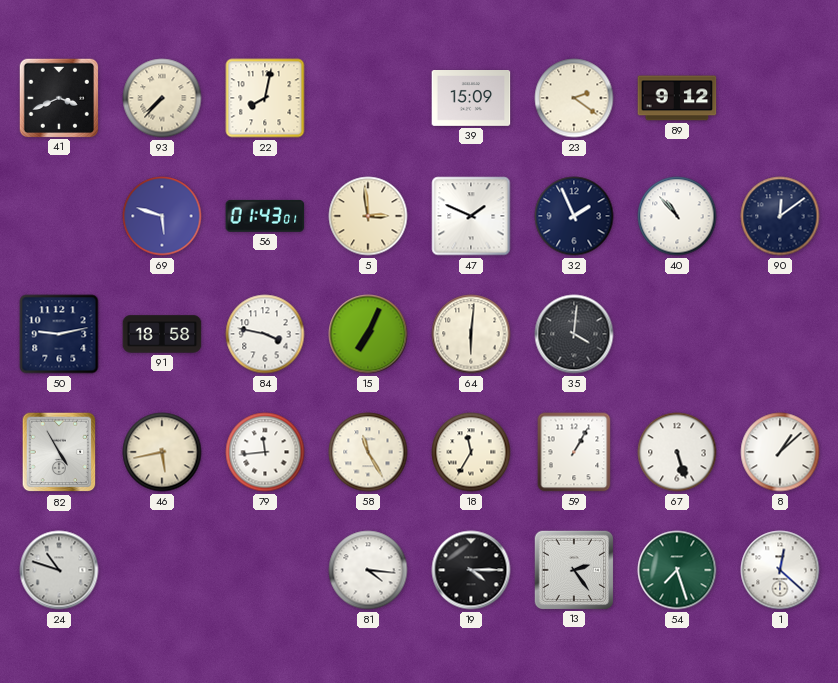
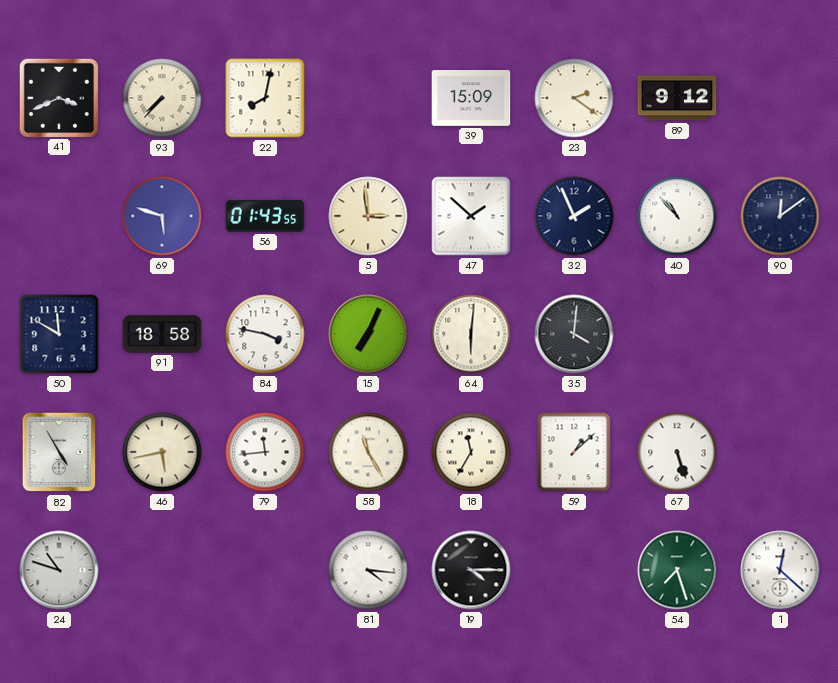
56: 01:43:01 -> 01:43:55
47: 1:49 -> 1:52
50: 9:13 -> 11:50
59: 1:05 -> 1:08
8: 1:08 -> none
13: 2:24 -> none
